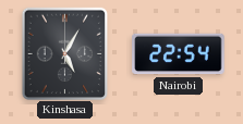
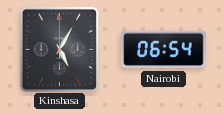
Nairobi: 22:54 -> 06:54
